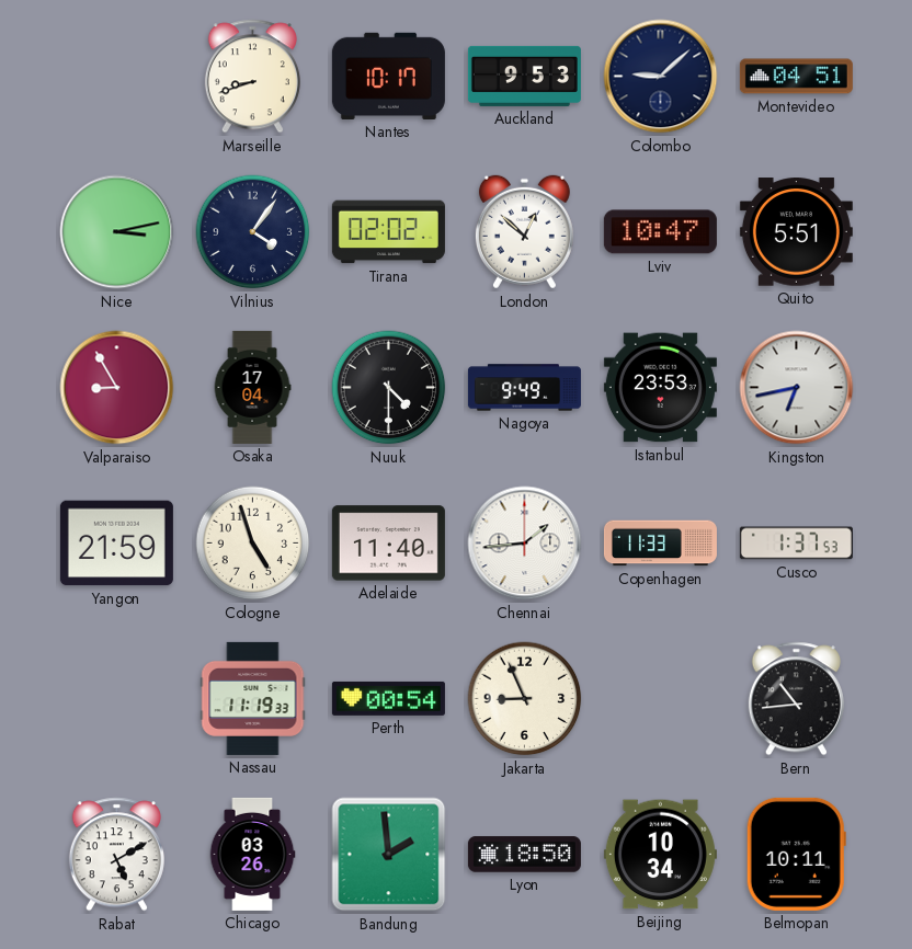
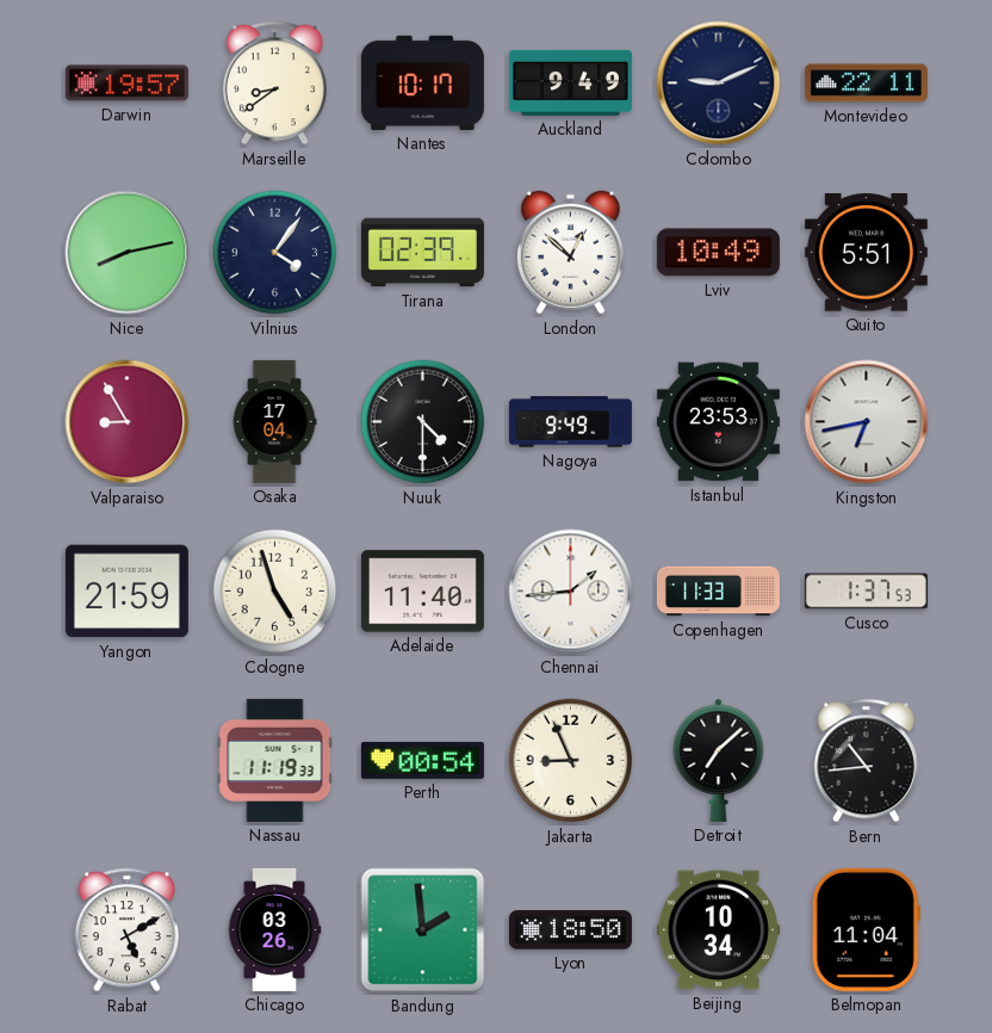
Darwin: none -> 19:57
Marseille: 8:42 -> 8:39
Auckland: 9:53 -> 9:49
Colombo: 9:08 -> 9:11
Montevideo: 04:51 -> 22:11
Nice: 3:13 -> 8:13
Tirana: 02:02 -> 02:39
Lviv: 10:47 -> 10:49
Detroit: none -> 7:08
Belmopan: 10:11 -> 11:04
